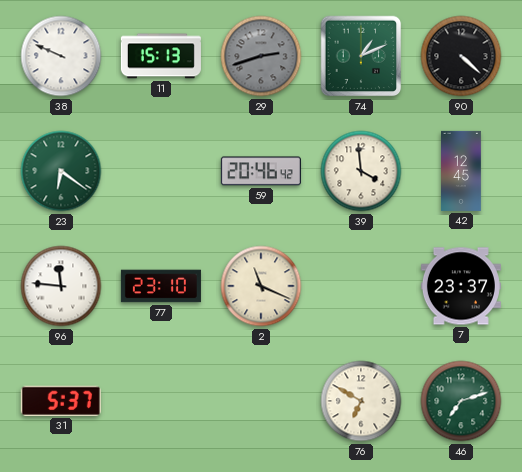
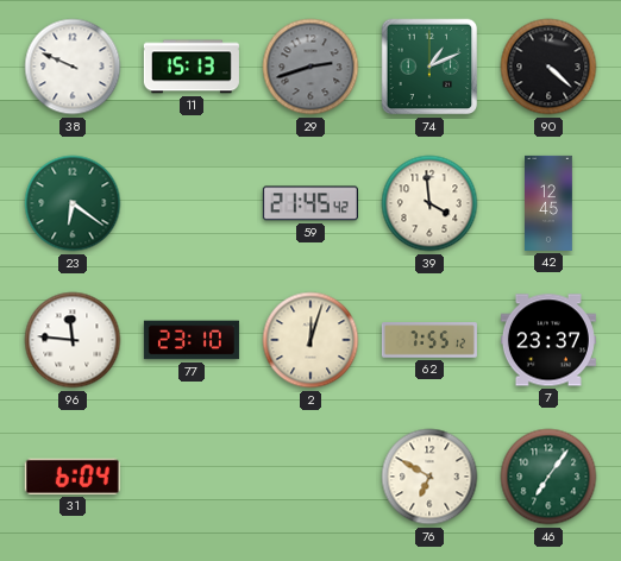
59: 20:46 -> 21:45
2: 11:19 -> 12:03
62: none -> 7:55
31: 5:37 -> 6:04
46: 7:12 -> 7:06
